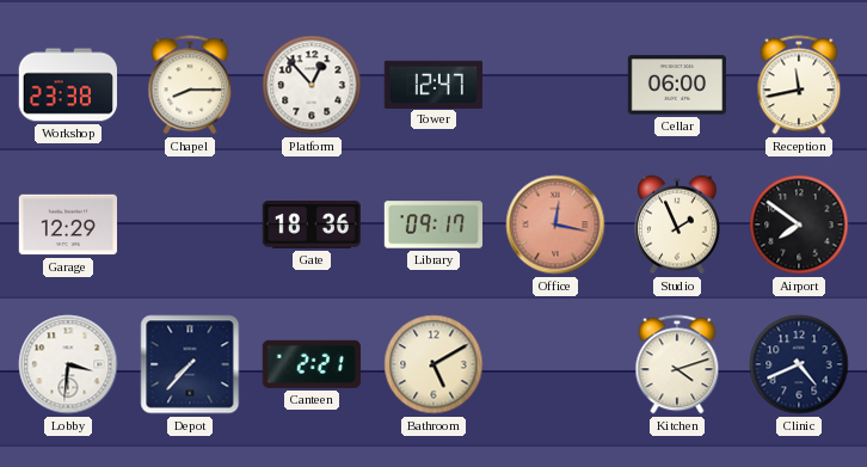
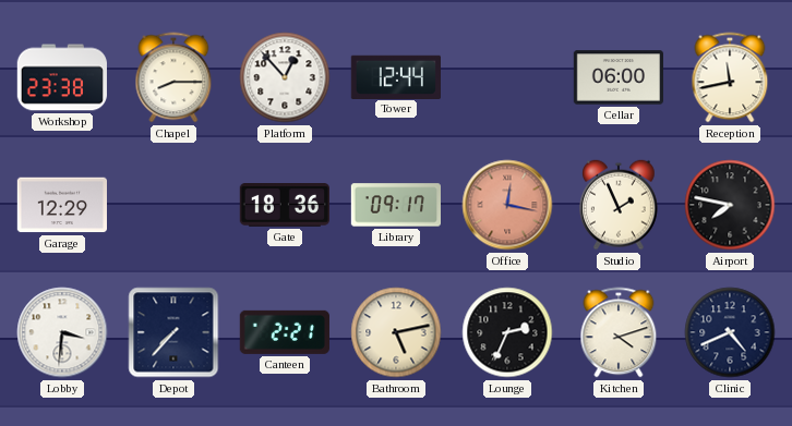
Tower: 12:47 -> 12:44
Airport: 7:51 -> 7:47
Bathroom: 5:10 -> 5:13
Lounge: none -> 2:34
